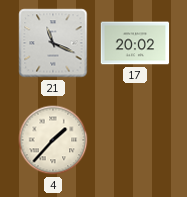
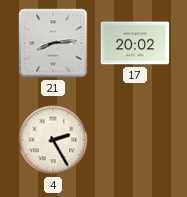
21: 11:19 -> 8:14
4: 1:37 -> 2:25
